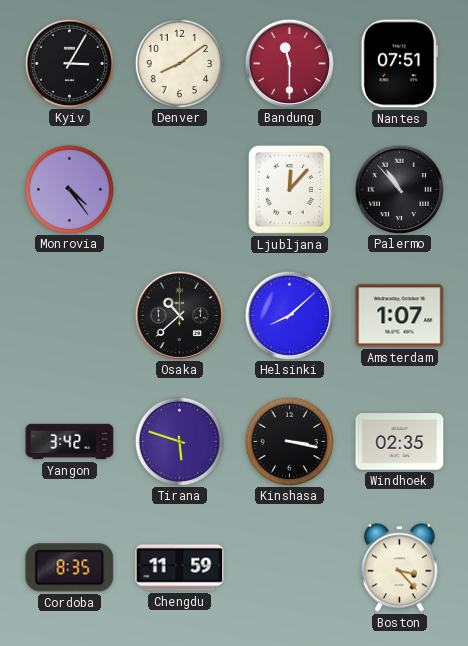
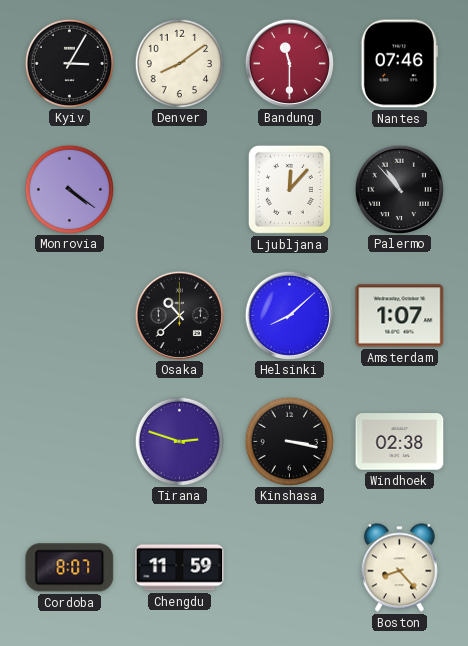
Nantes: 07:51 -> 07:46
Monrovia: 4:24 -> 4:21
Yangon: 3:42 -> none
Tirana: 5:48 -> 2:48
Windhoek: 02:35 -> 02:38
Cordoba: 8:35 -> 8:07
Boston: 3:23 -> 8:23
